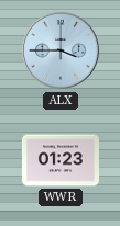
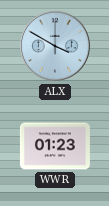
ALX: 3:45 -> 3:50
